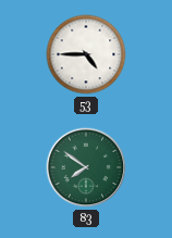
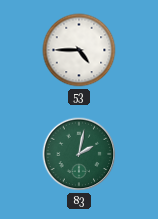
83: 7:51 -> 2:02
